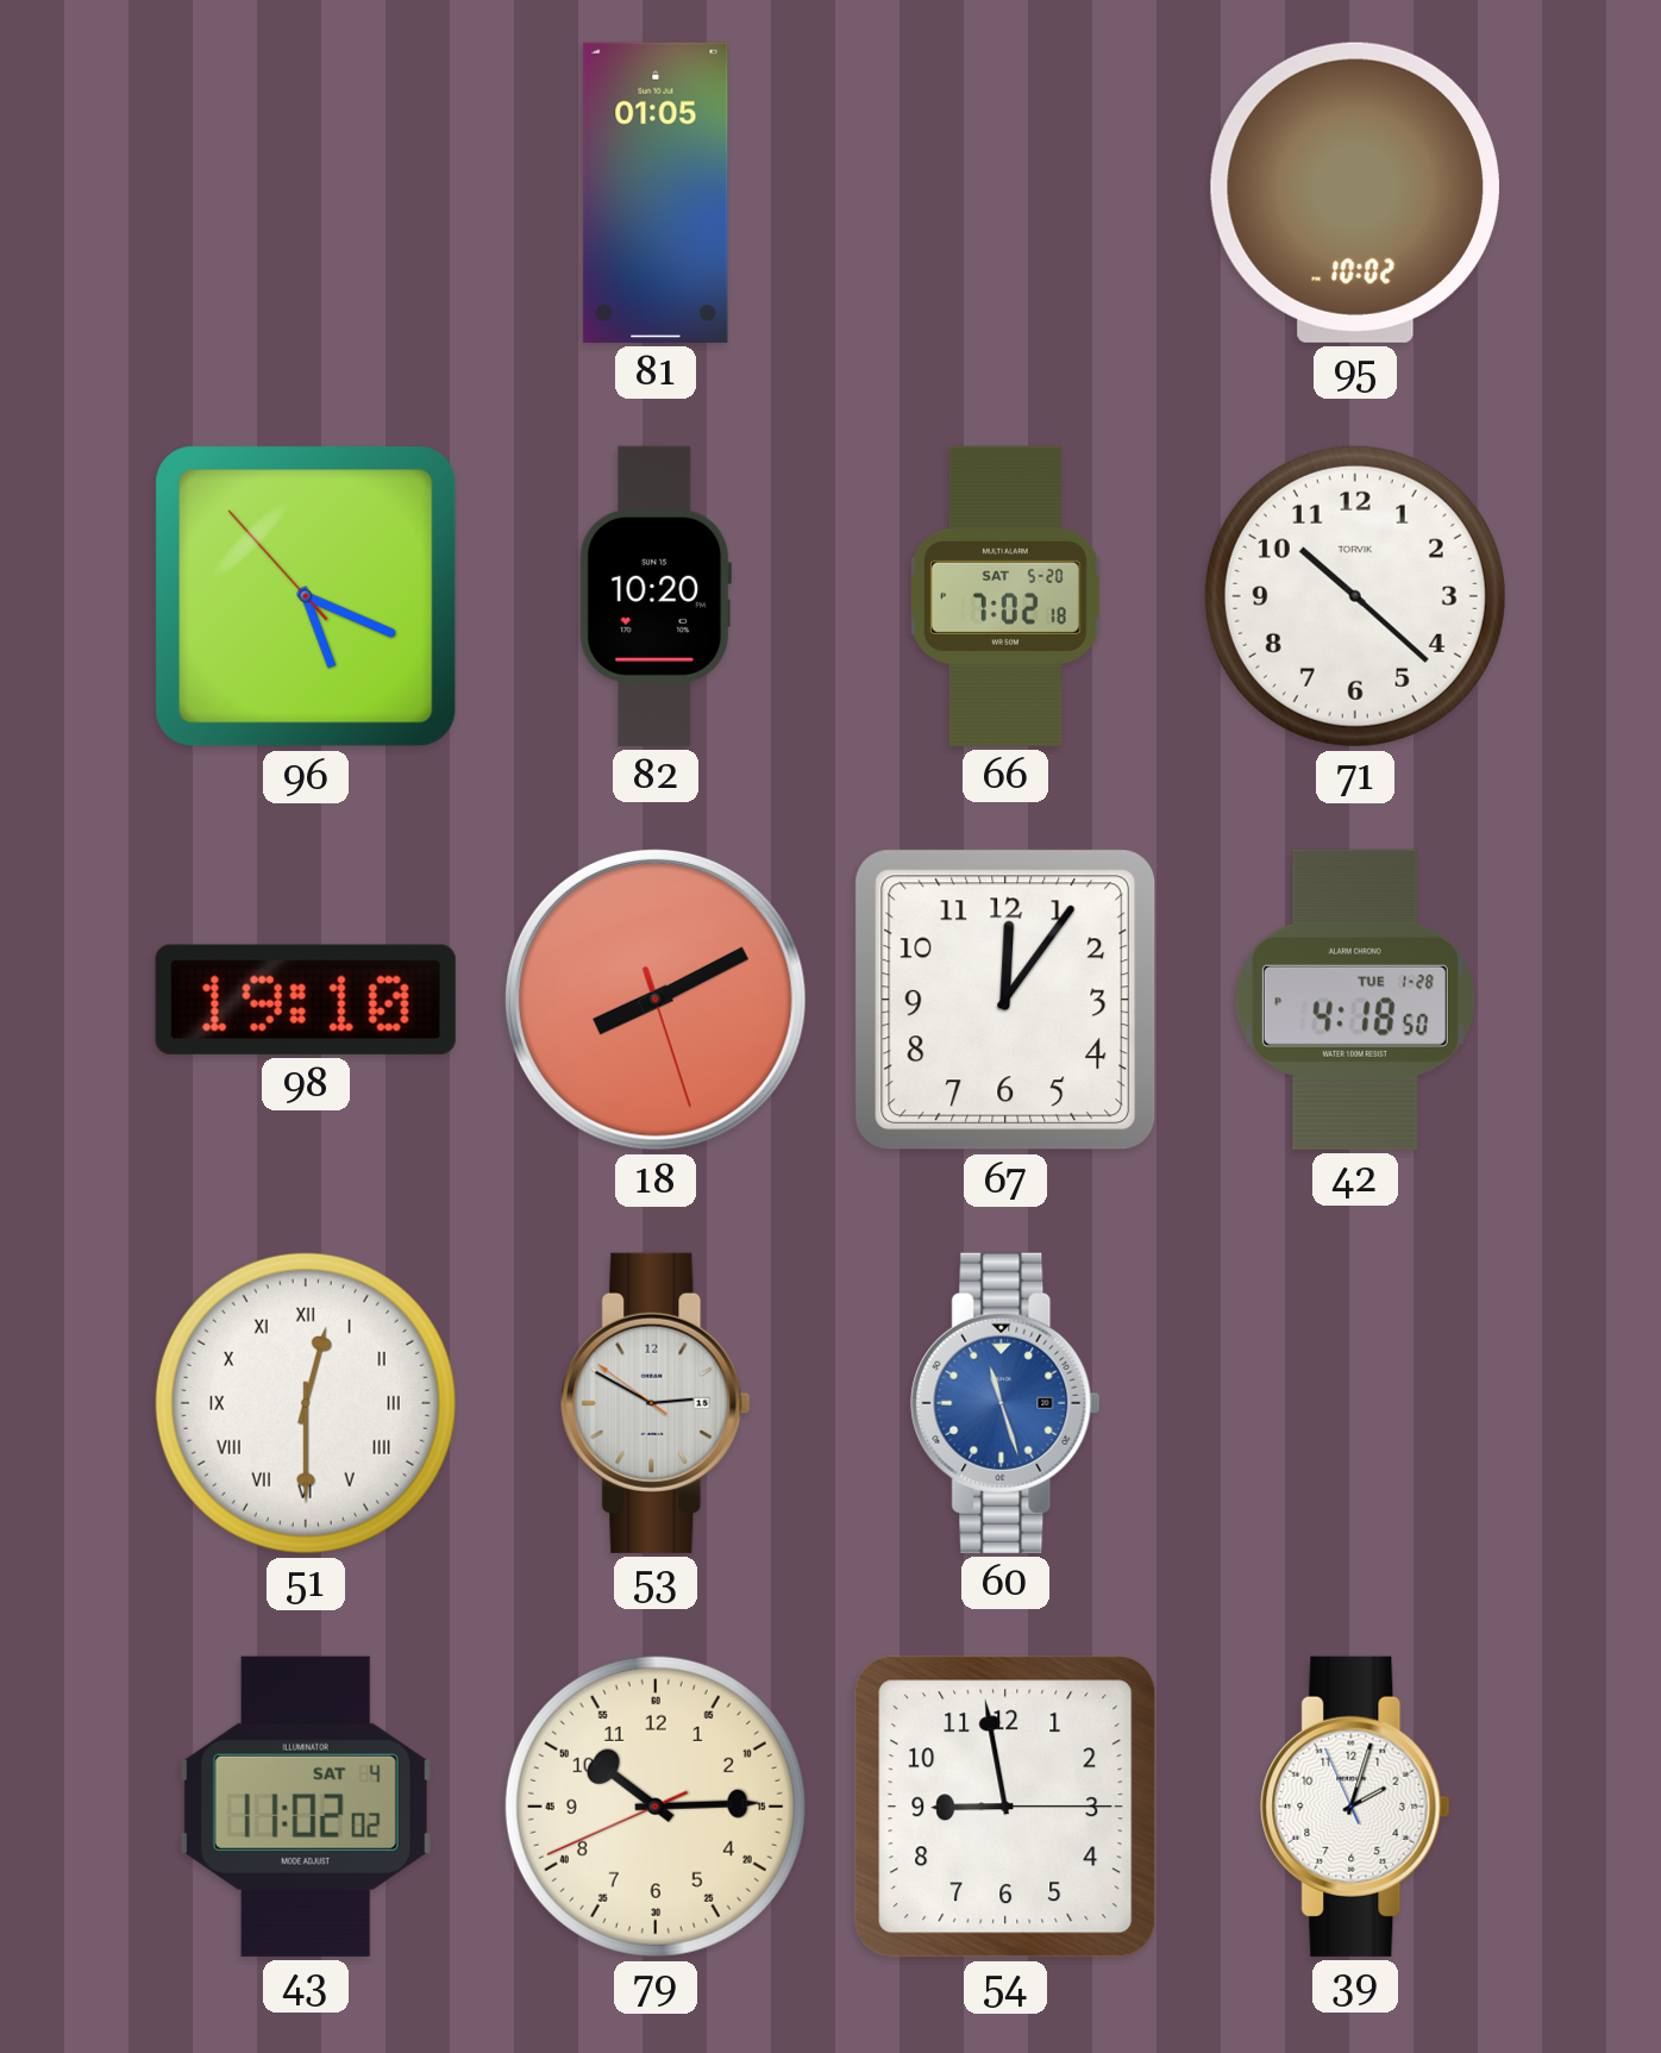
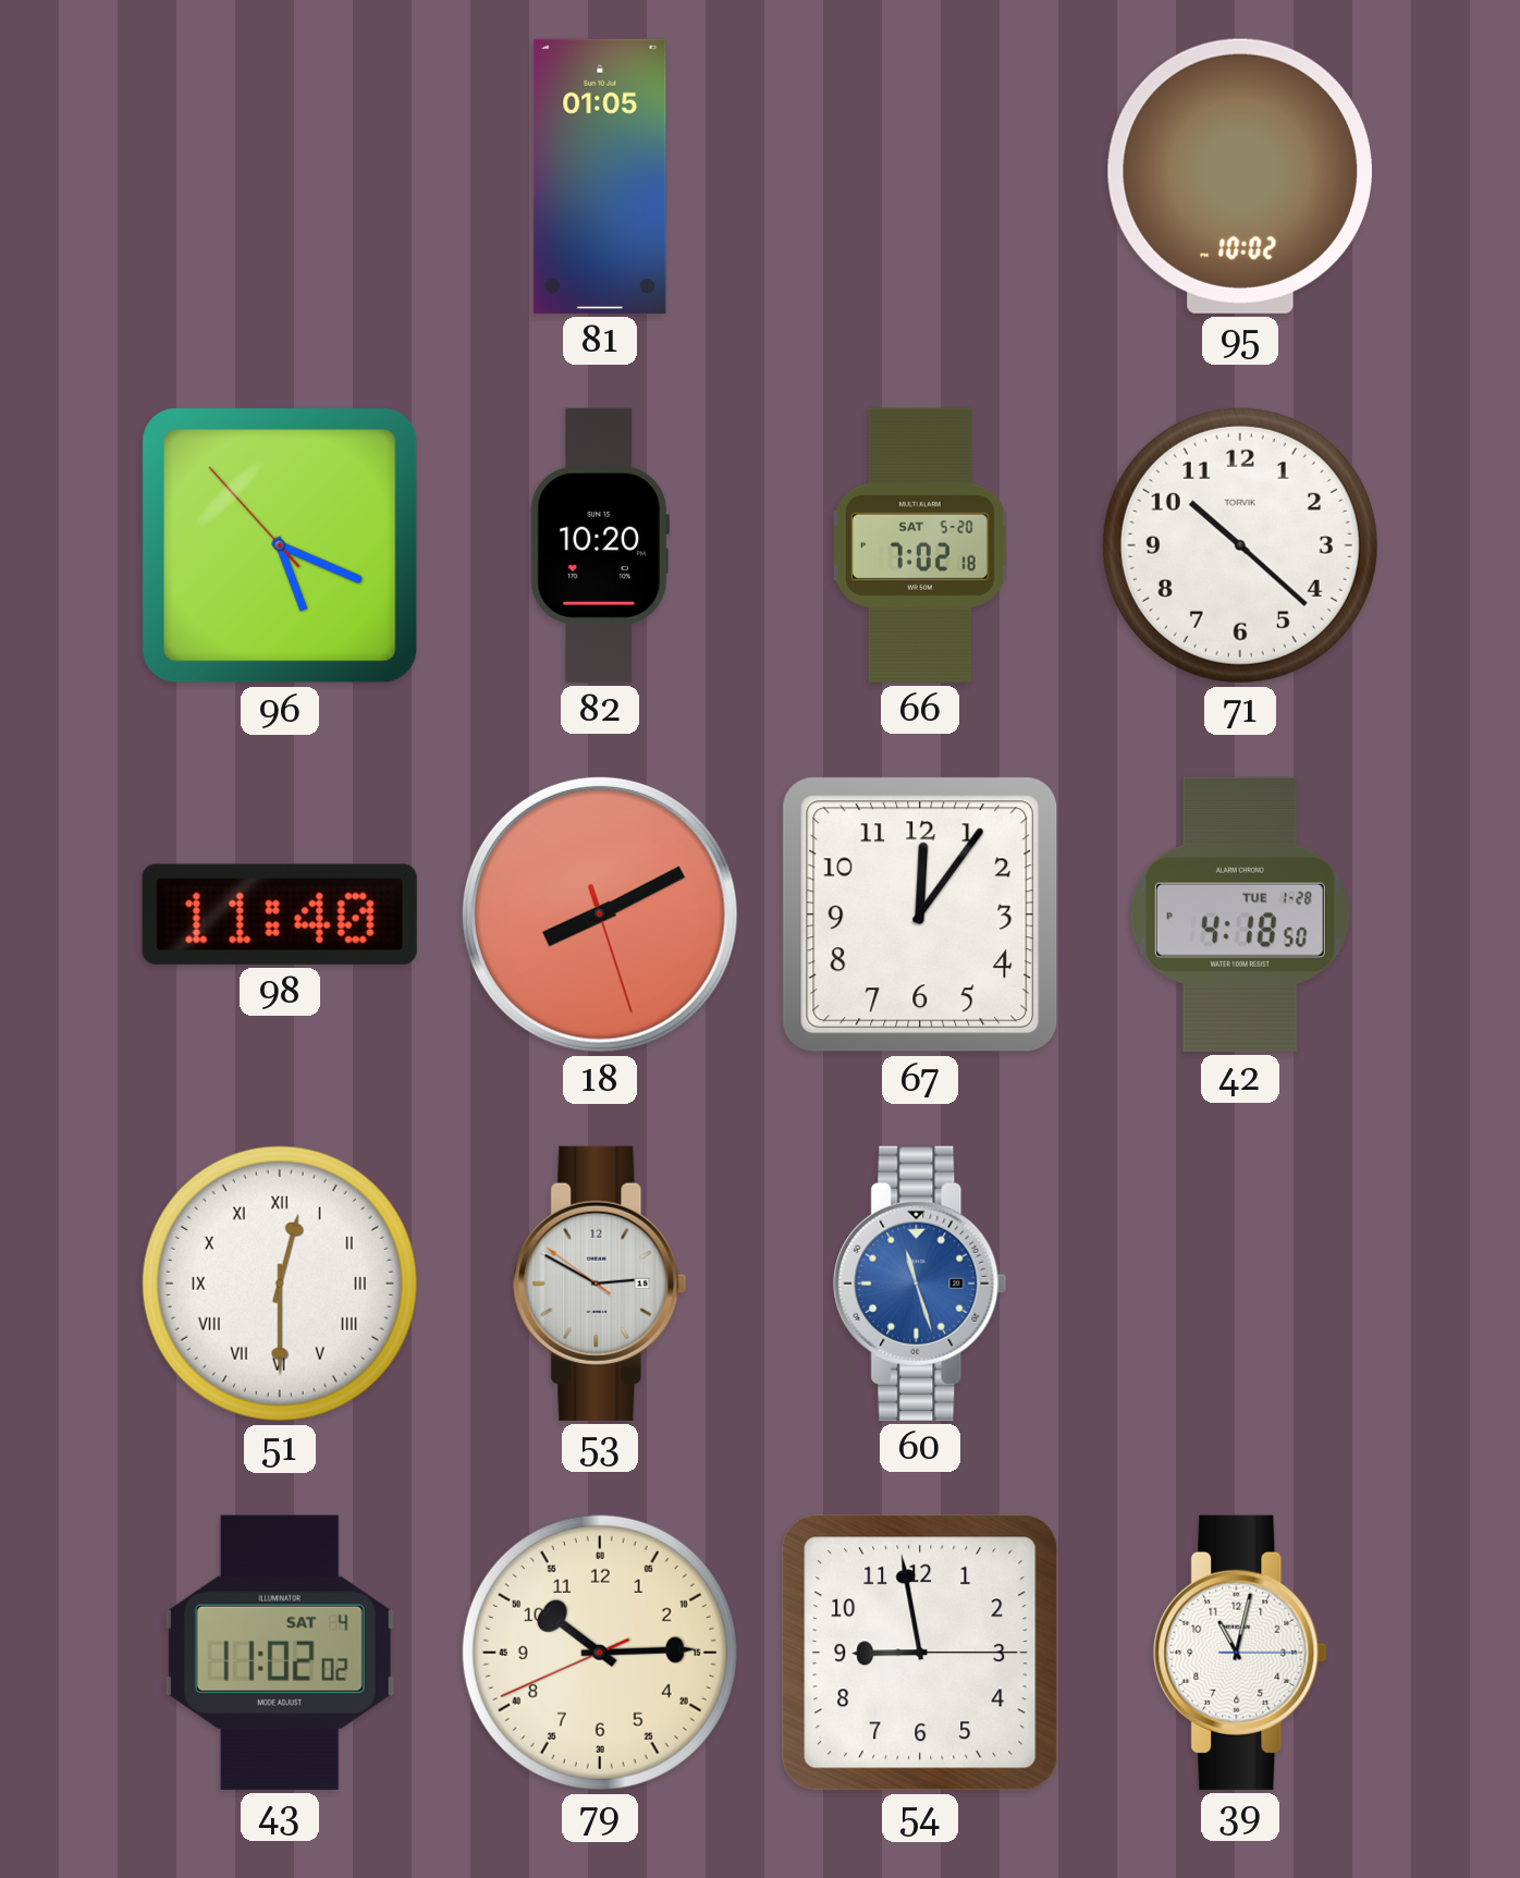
98: 19:10 -> 11:40
39: 2:02 -> 11:02
